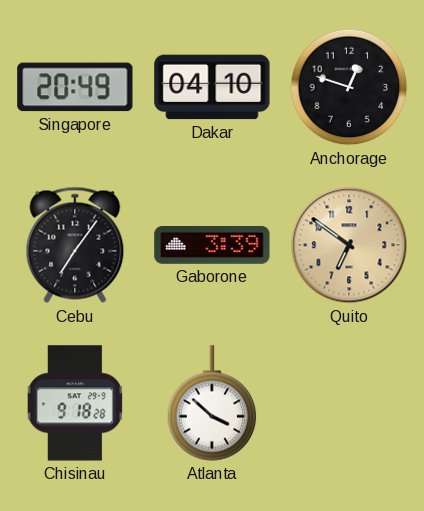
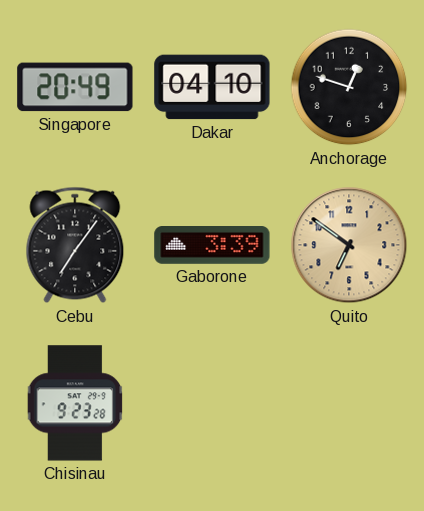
Chisinau: 9:18 -> 9:23
Atlanta: 3:52 -> none
